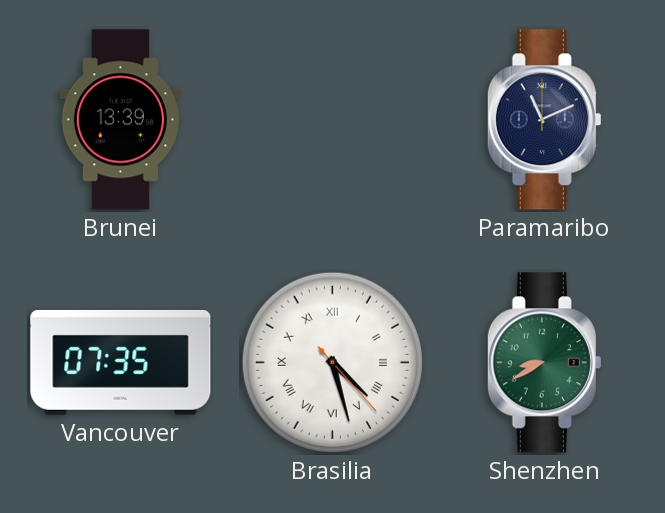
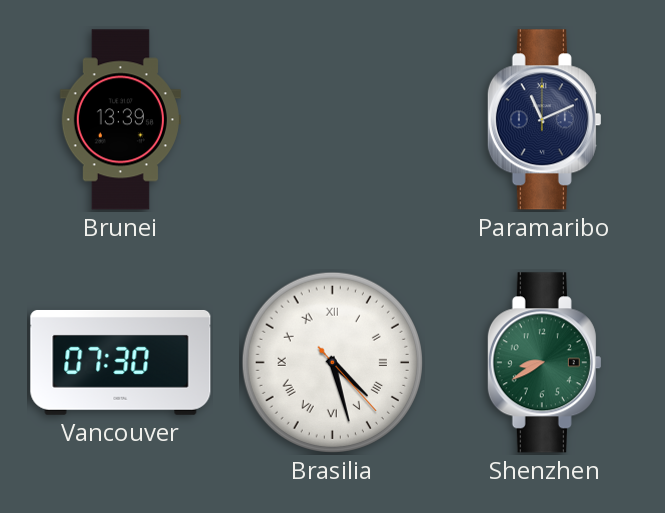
Vancouver: 07:35 -> 07:30
